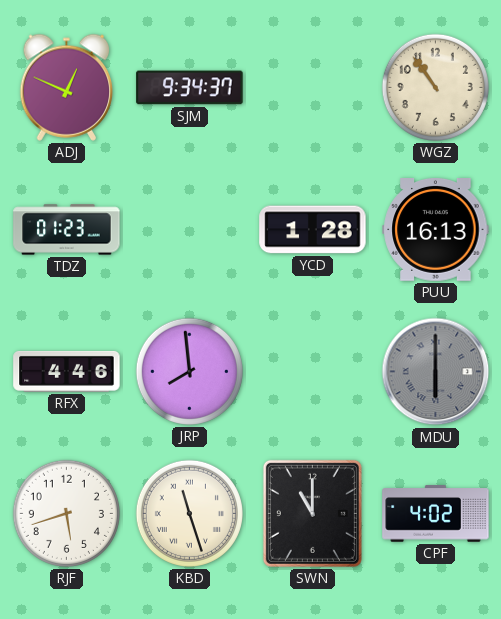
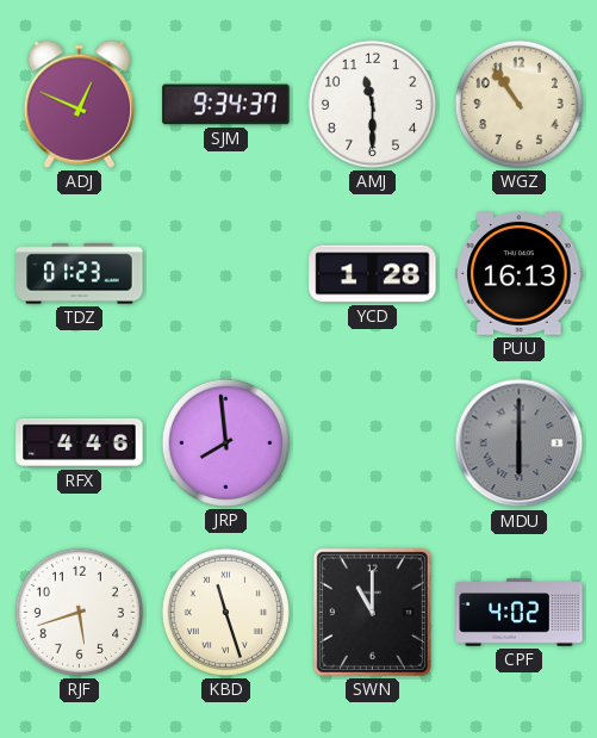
AMJ: none -> 11:30
